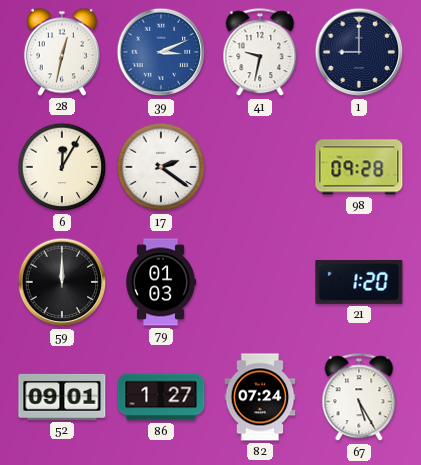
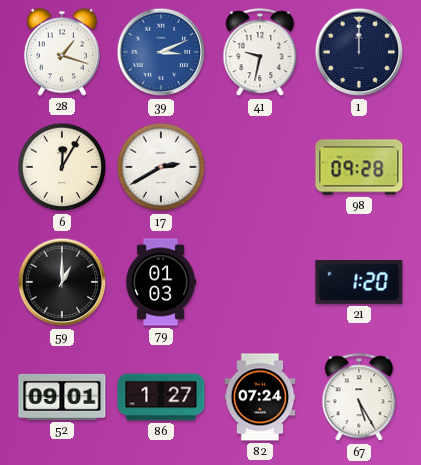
28: 12:32 -> 1:18
1: 9:00 -> 12:00
17: 2:21 -> 2:40
59: 12:00 -> 1:00
